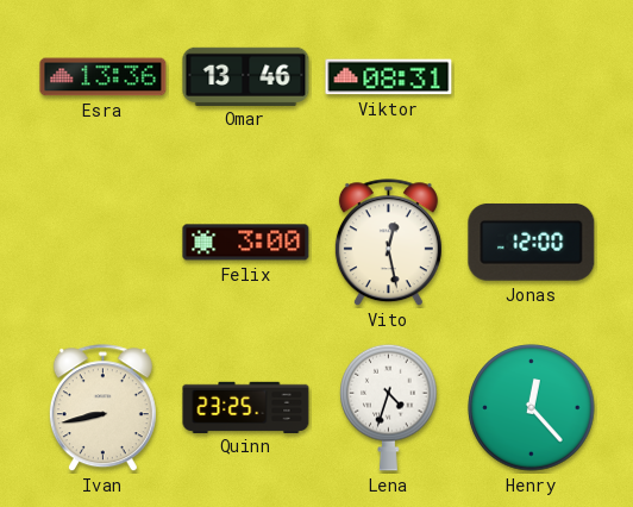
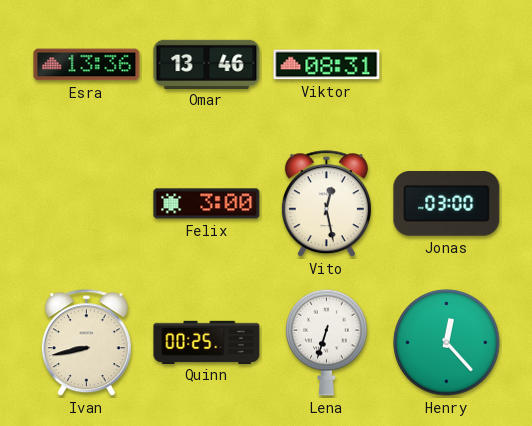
Jonas: 12:00 -> 03:00
Quinn: 23:25 -> 00:25
Lena: 4:33 -> 6:33
